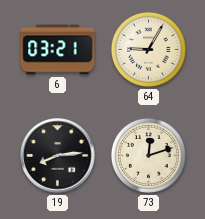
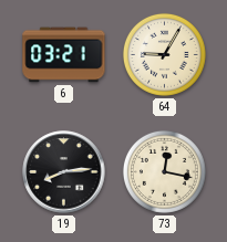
73: 12:12 -> 12:17
